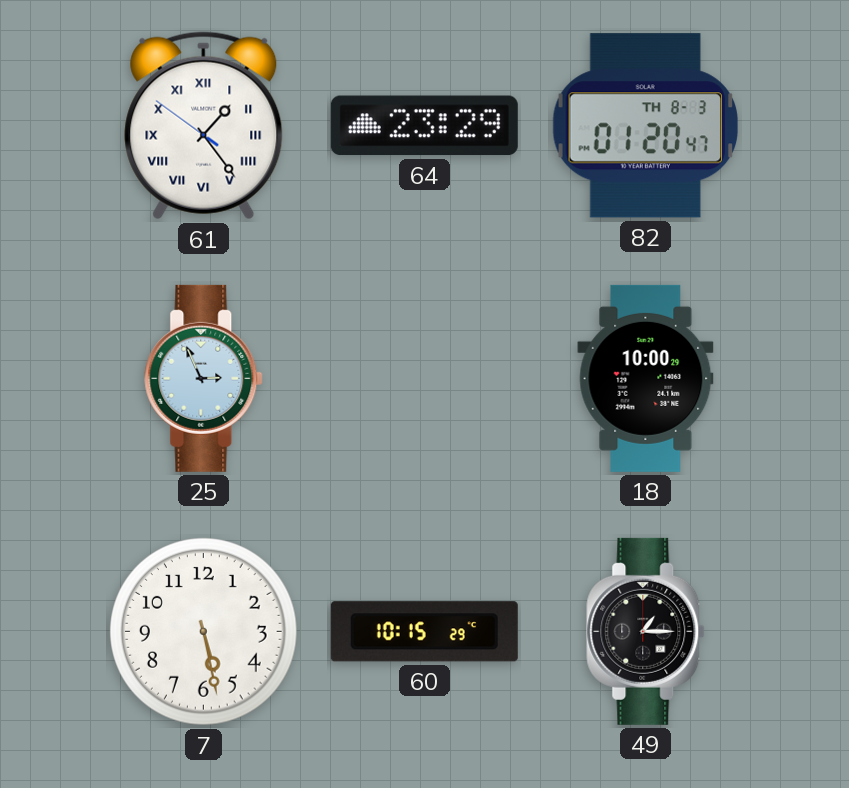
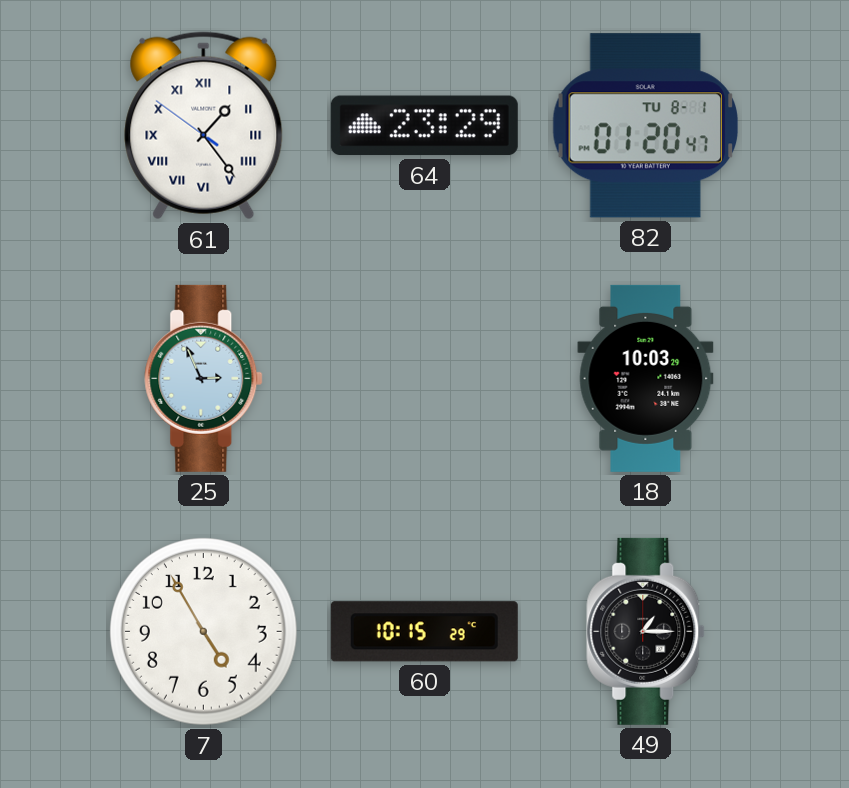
82 date: TH 8-3 -> TU 8-1
18: 10:00 -> 10:03
7: 5:28 -> 4:55
